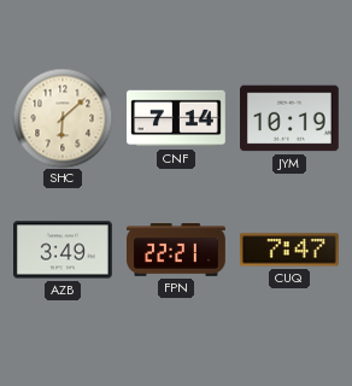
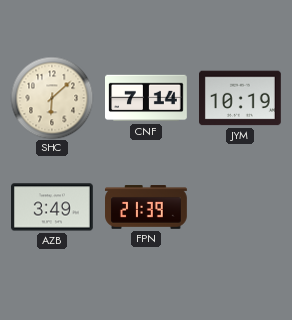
FPN: 22:21 -> 21:39
CUQ: 7:47 -> none
